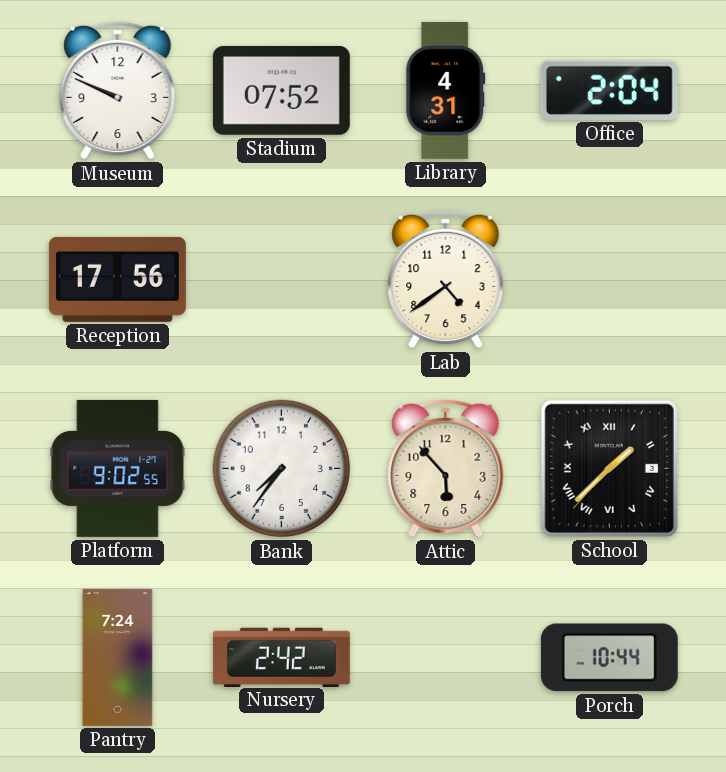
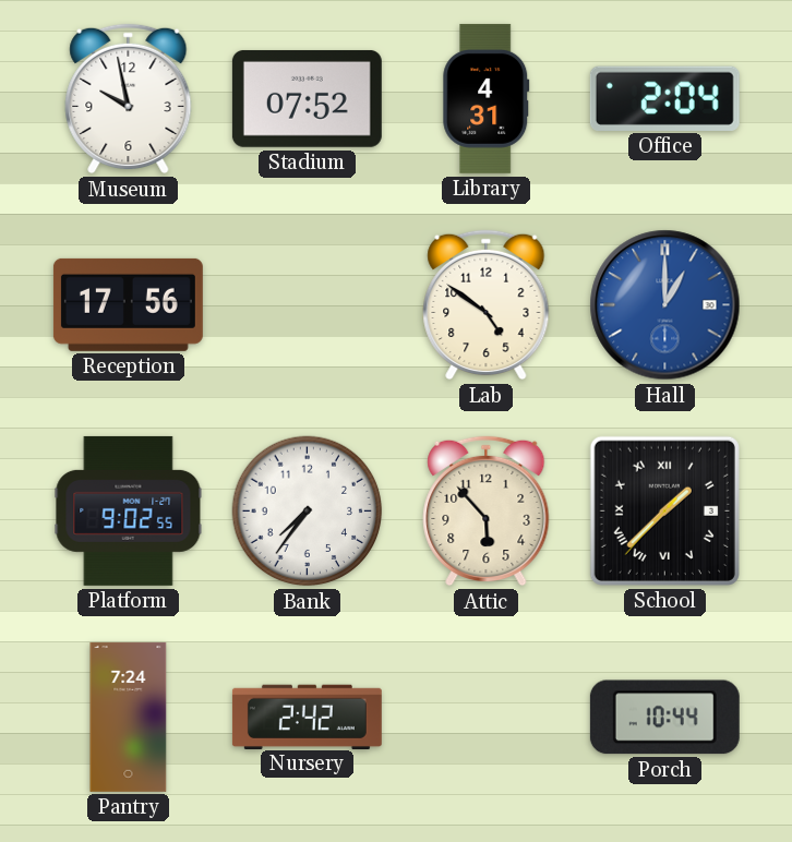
Museum: 9:49 -> 9:58
Lab: 4:39 -> 4:51
Hall: none -> 1:00
